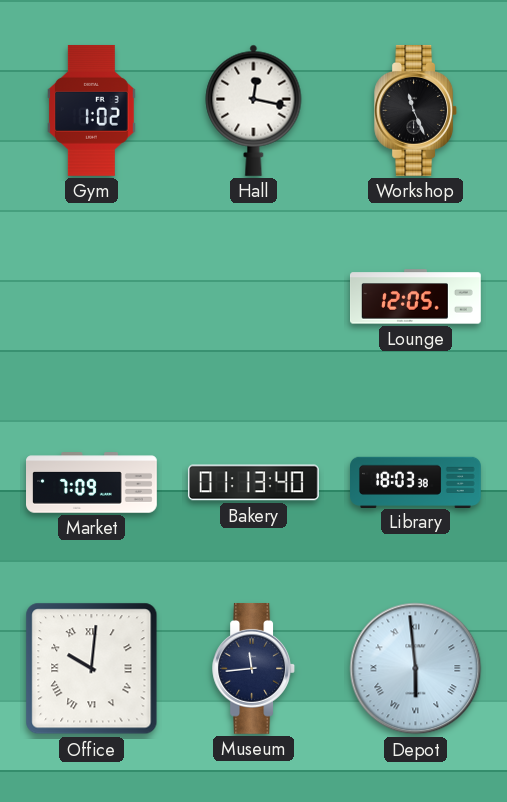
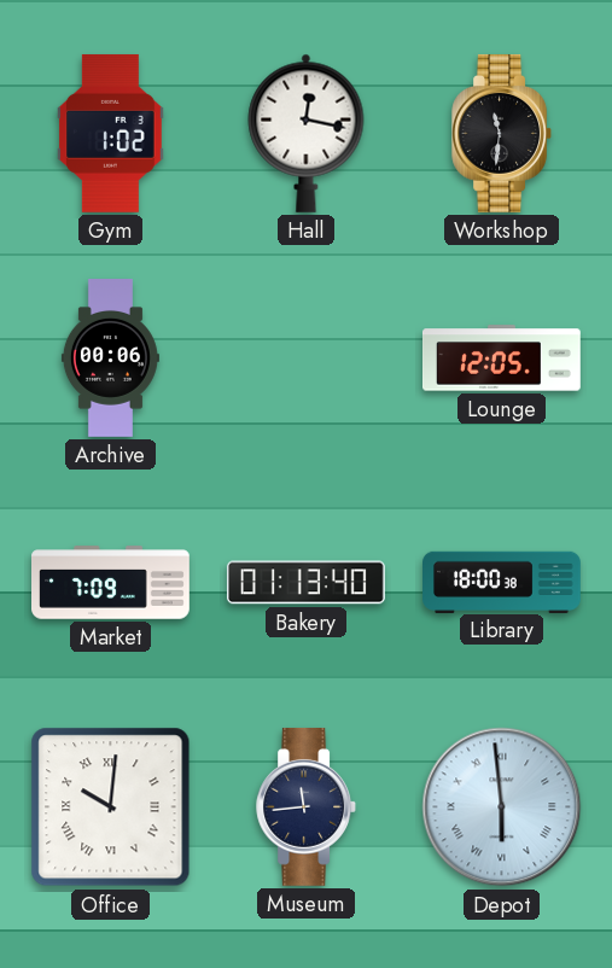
Workshop: 11:26 -> 11:31
Archive: none -> 00:06
Library: 18:03 -> 18:00
